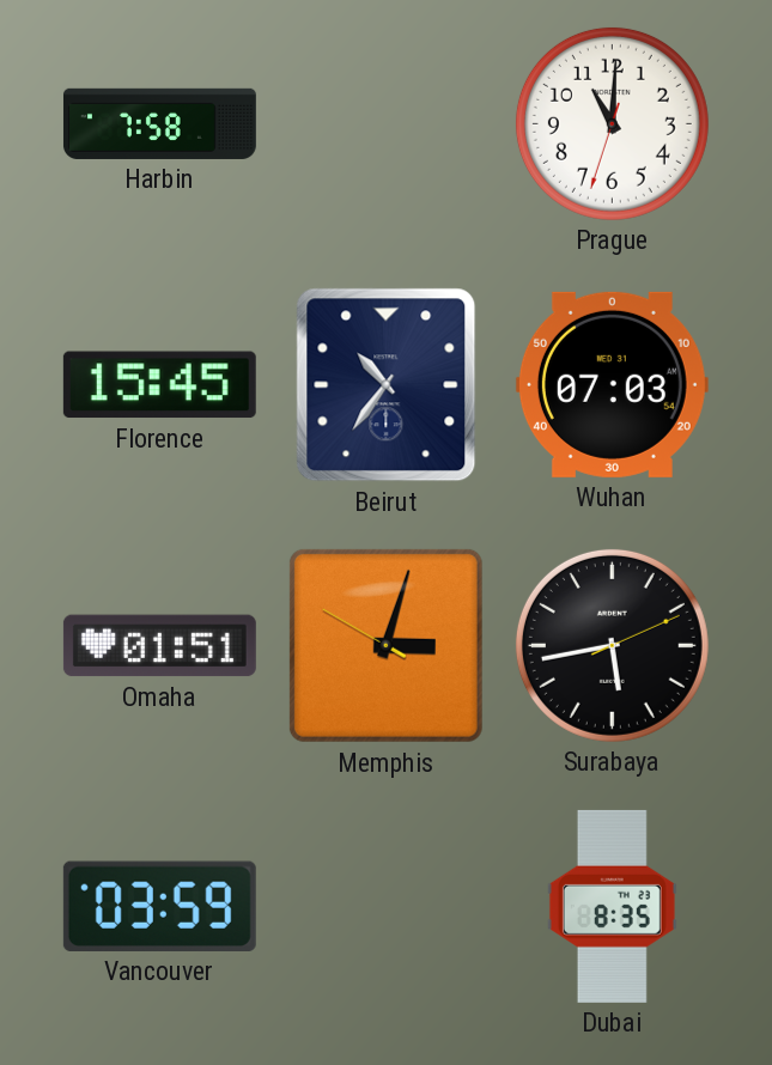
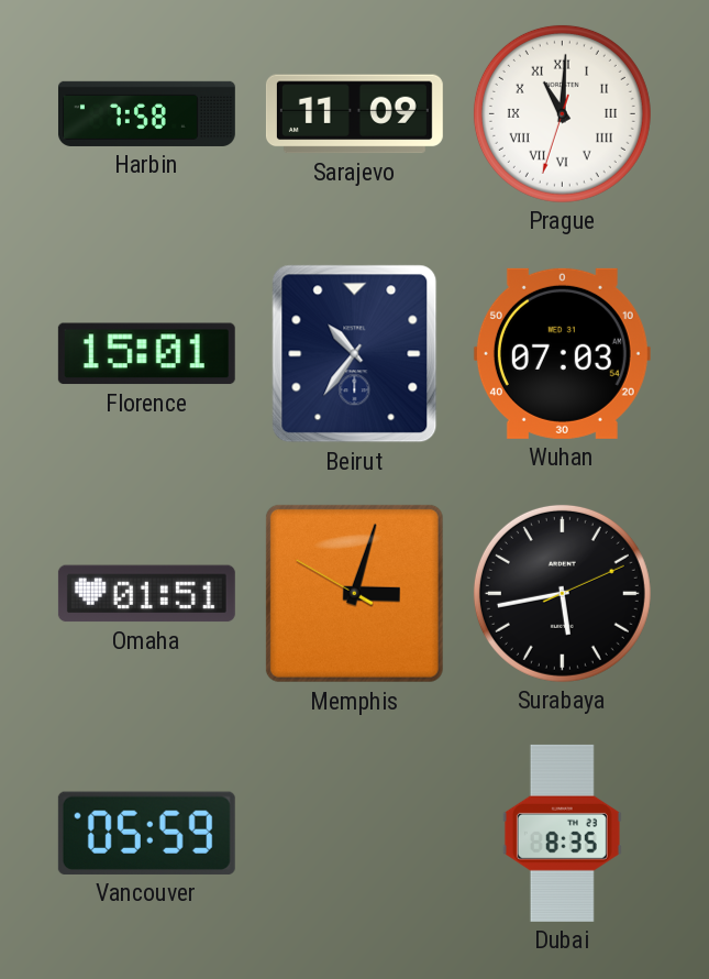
Sarajevo: none -> 11:09
Prague numerals: Arabic -> Roman
Florence: 15:45 -> 15:01
Vancouver: 03:59 -> 05:59
